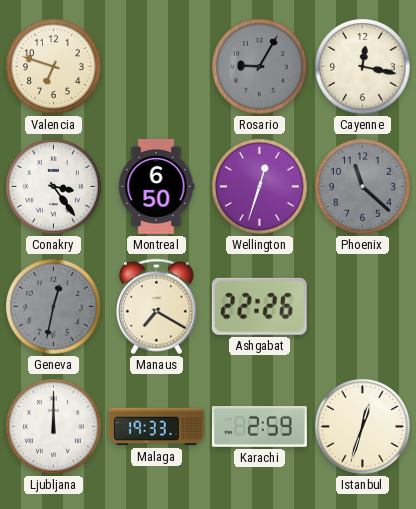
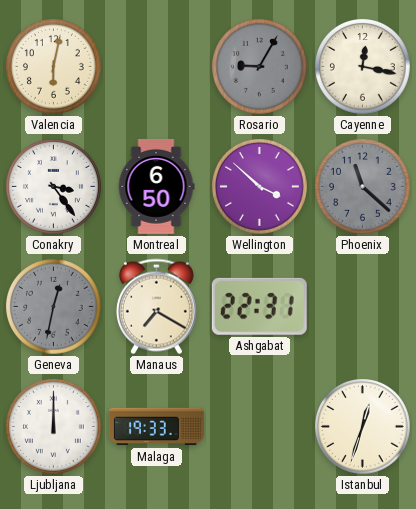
Valencia: 6:48 -> 6:02
Wellington: 12:33 -> 3:52
Ashgabat: 22:26 -> 22:31
Karachi: 2:59 -> none
